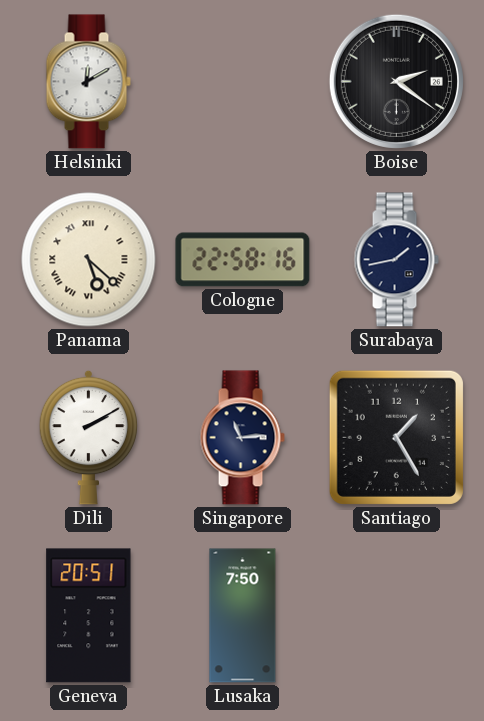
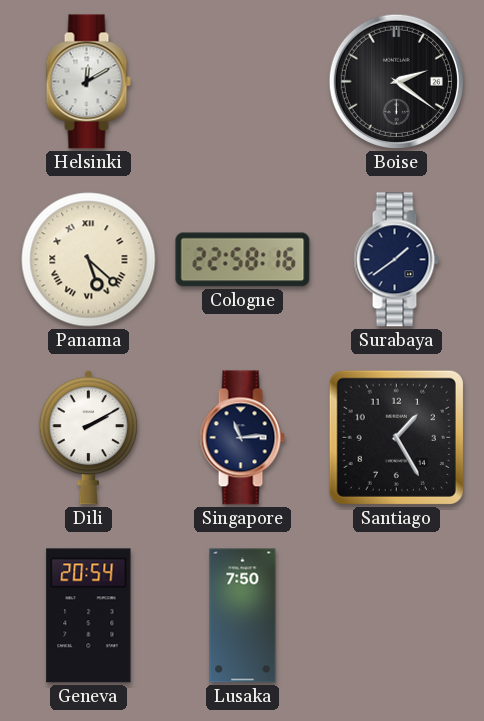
Surabaya: 1:43 -> 1:39
Geneva: 20:51 -> 20:54
